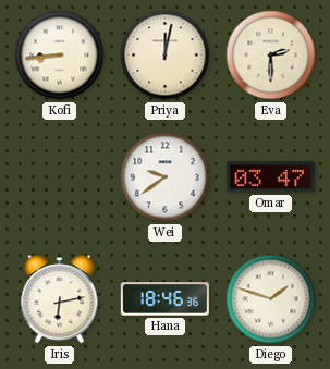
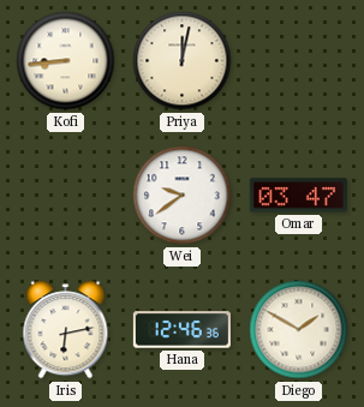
Eva: 2:30 -> none
Hana: 18:46 -> 12:46
Diego: 1:48 -> 1:50
